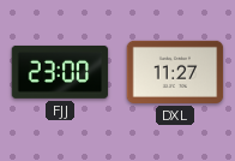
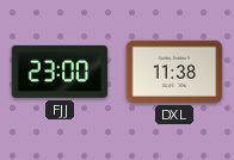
DXL: 11:27 -> 11:38
